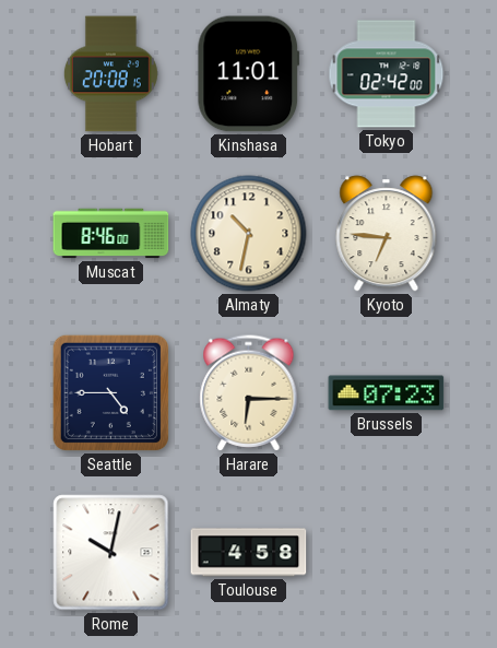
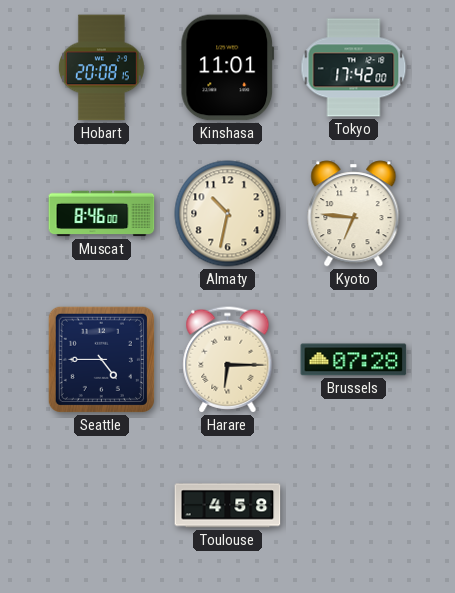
Tokyo: 02:42 -> 17:42
Brussels: 07:23 -> 07:28
Rome: 10:02 -> none
